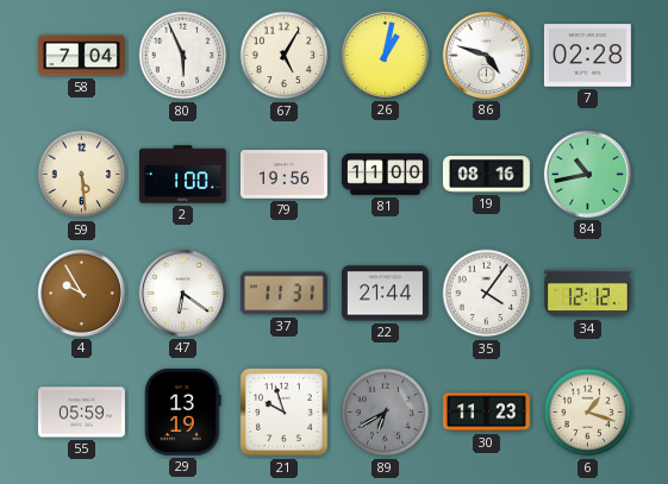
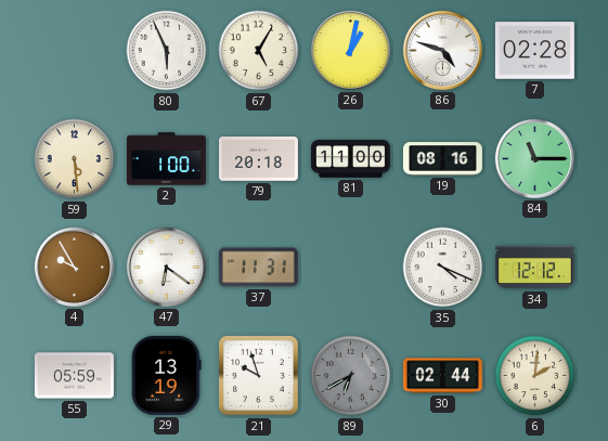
58: 7:04 -> none
79: 19:56 -> 20:18
84: 10:43 -> 11:15
22: 21:44 -> none
35: 4:06 -> 4:19
30: 11:23 -> 02:44
6: 1:18 -> 2:01
